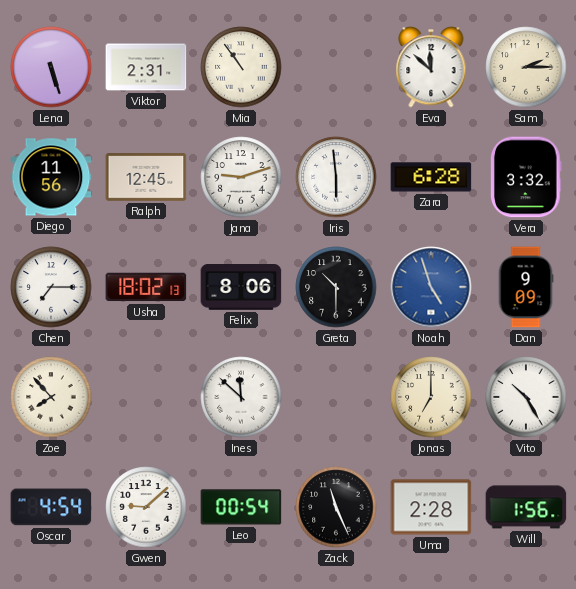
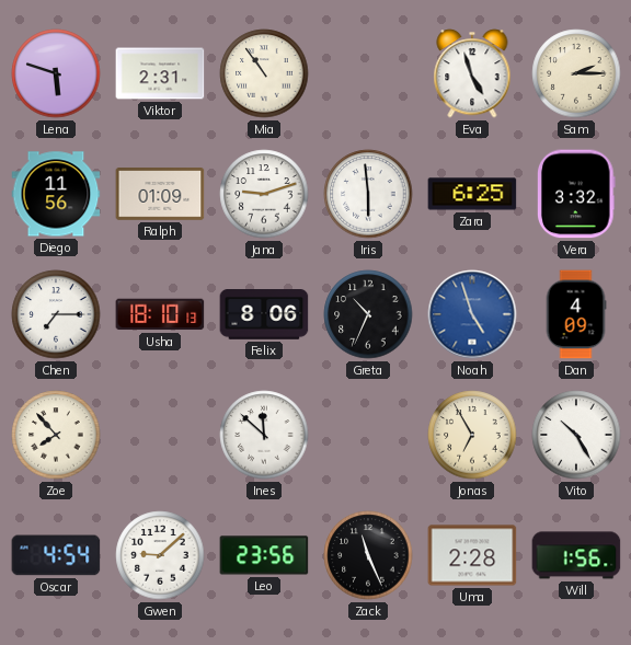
Lena: 5:27 -> 5:48
Eva: 11:52 -> 4:57
Ralph: 12:45 -> 01:09
Zara: 6:28 -> 6:25
Usha: 18:02 -> 18:10
Greta: 10:30 -> 10:34
Dan: 9:09 -> 4:09
Jonas: 7:00 -> 6:55
Leo: 00:54 -> 23:56
